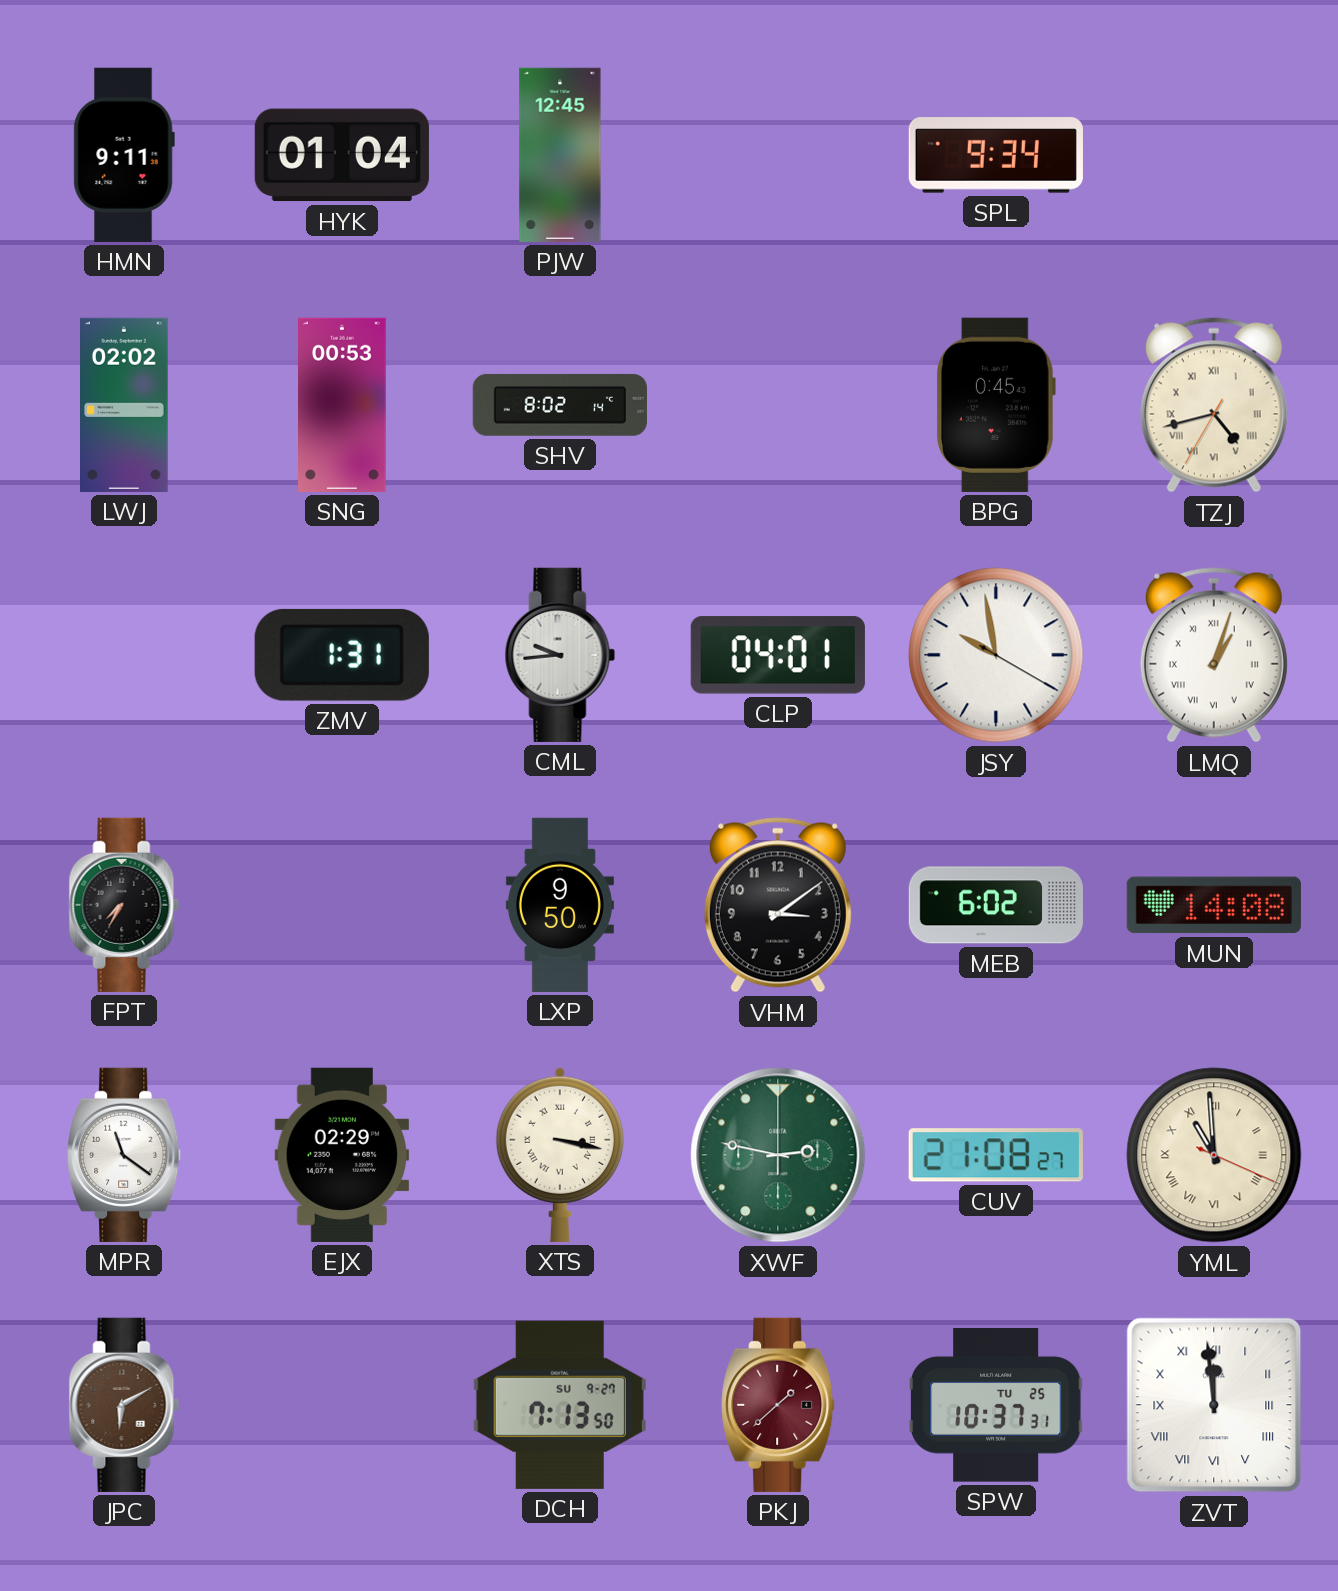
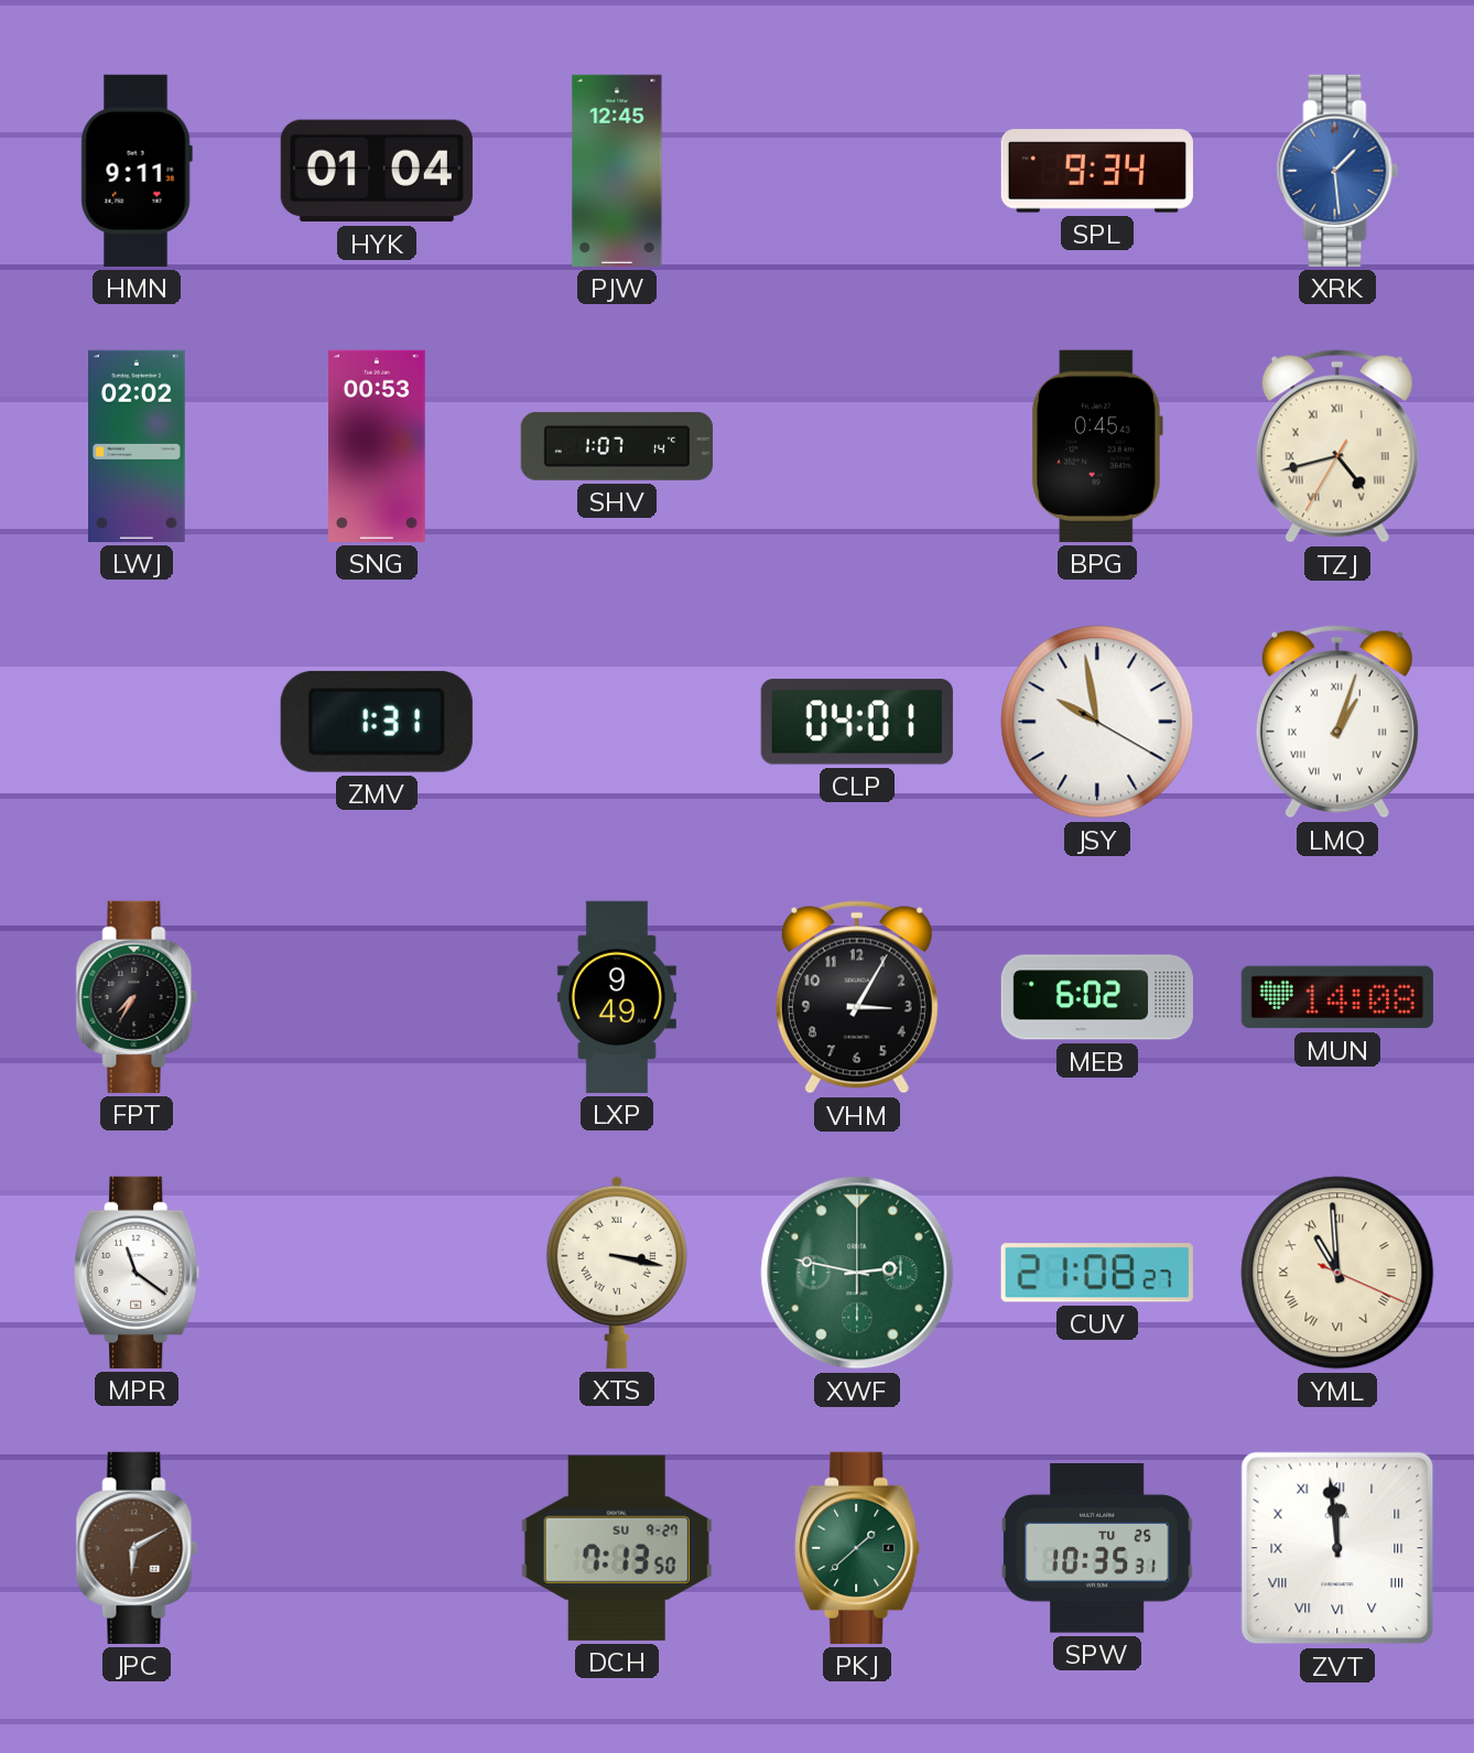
XRK: none -> 1:29
SHV: 8:02 -> 1:07
CML: 9:44 -> none
LXP: 9:50 -> 9:49
VHM: 3:09 -> 3:05
EJX: 02:29 -> none
PKJ dial: burgundy -> green
SPW: 10:37 -> 10:35
